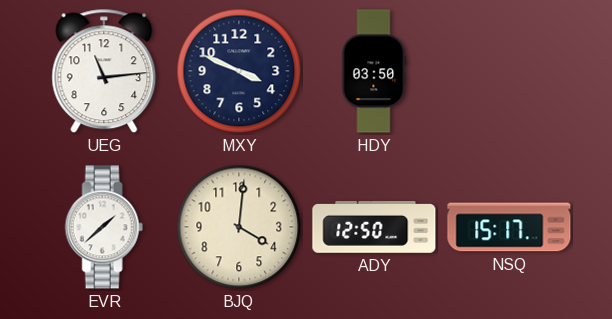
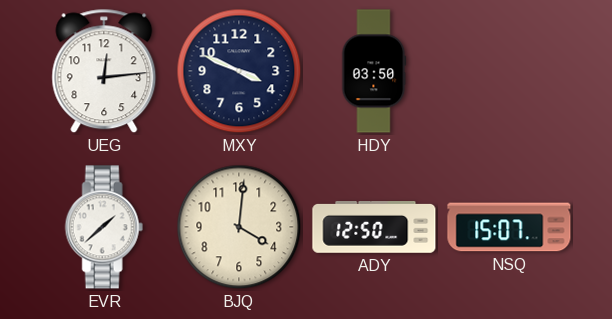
UEG: 11:14 -> 12:14
NSQ: 15:17 -> 15:07
